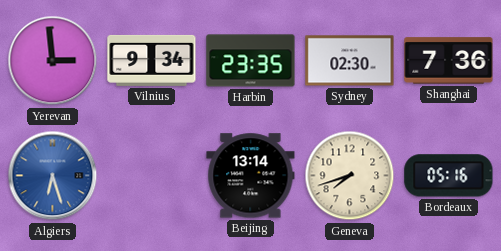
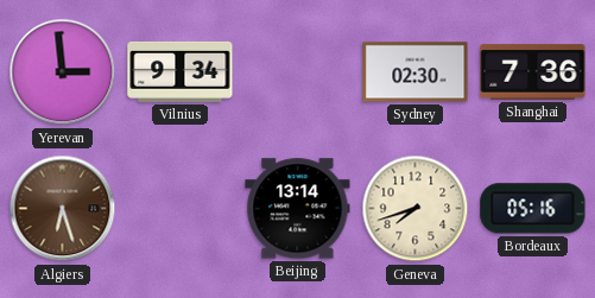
Harbin: 23:35 -> none
Algiers dial: blue -> brown
